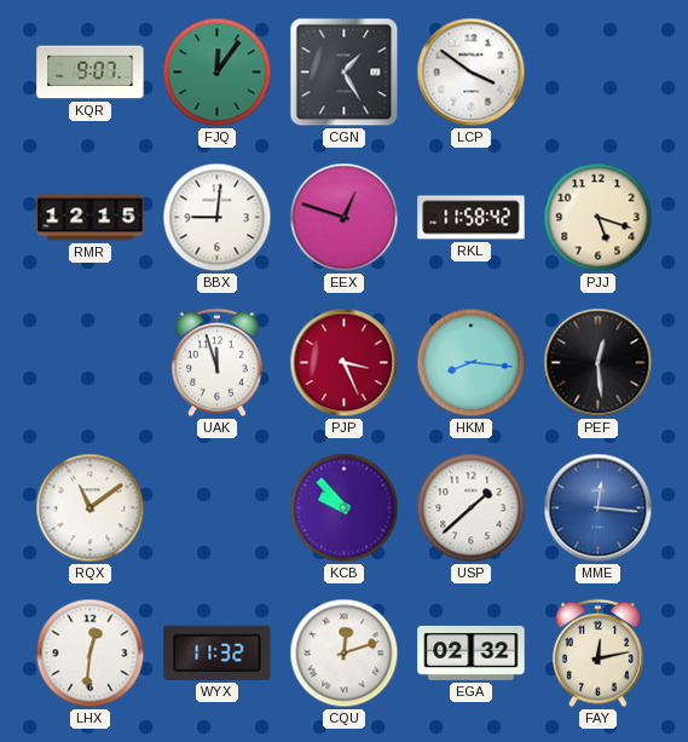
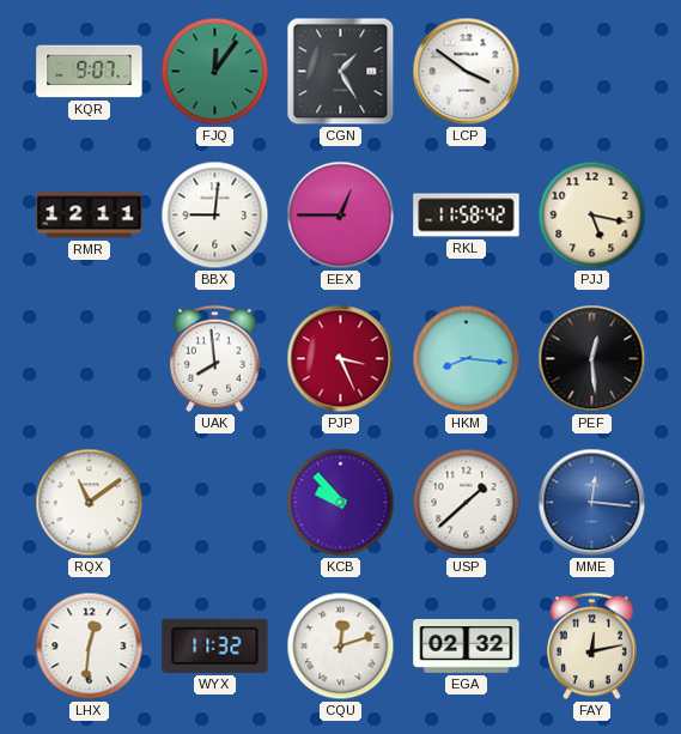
RMR: 12:15 -> 12:11
EEX: 12:48 -> 12:45
PJJ: 5:18 -> 5:17
UAK: 11:57 -> 7:59
